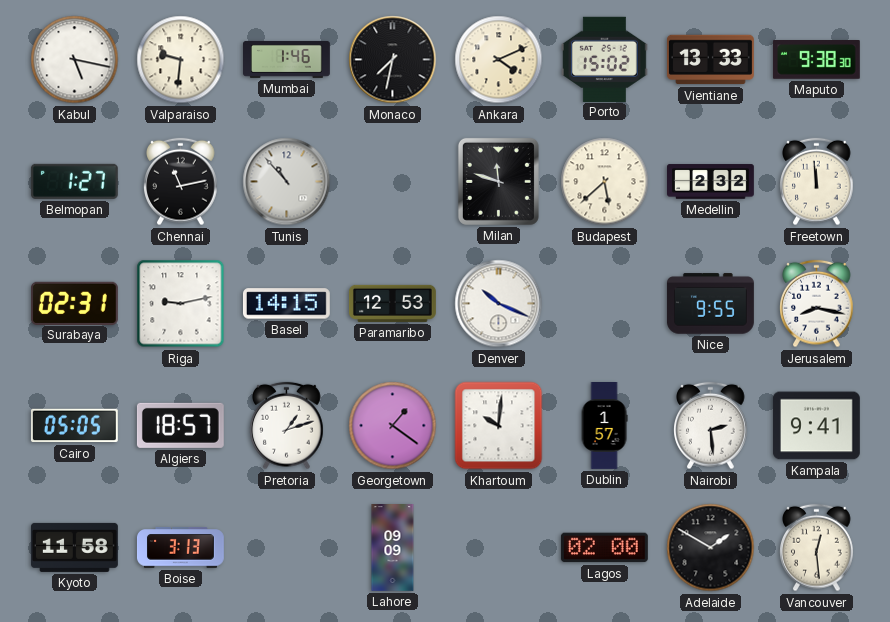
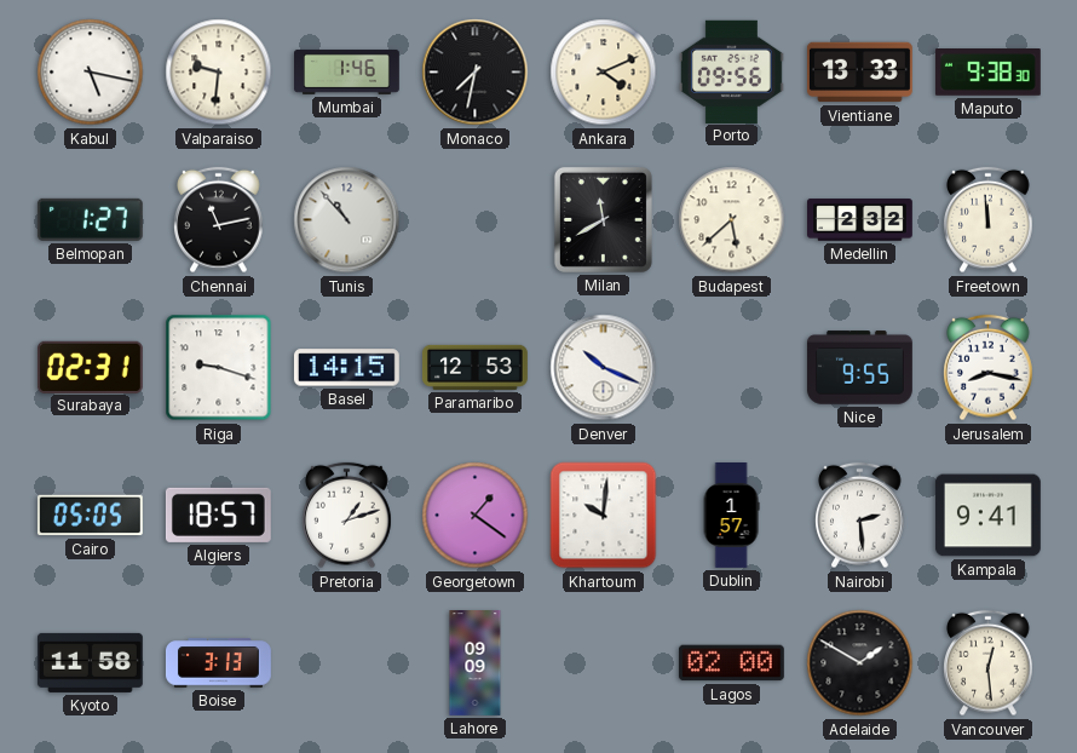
Porto: 15:02 -> 09:56
Milan: 11:48 -> 11:40
Riga: 9:13 -> 9:18
